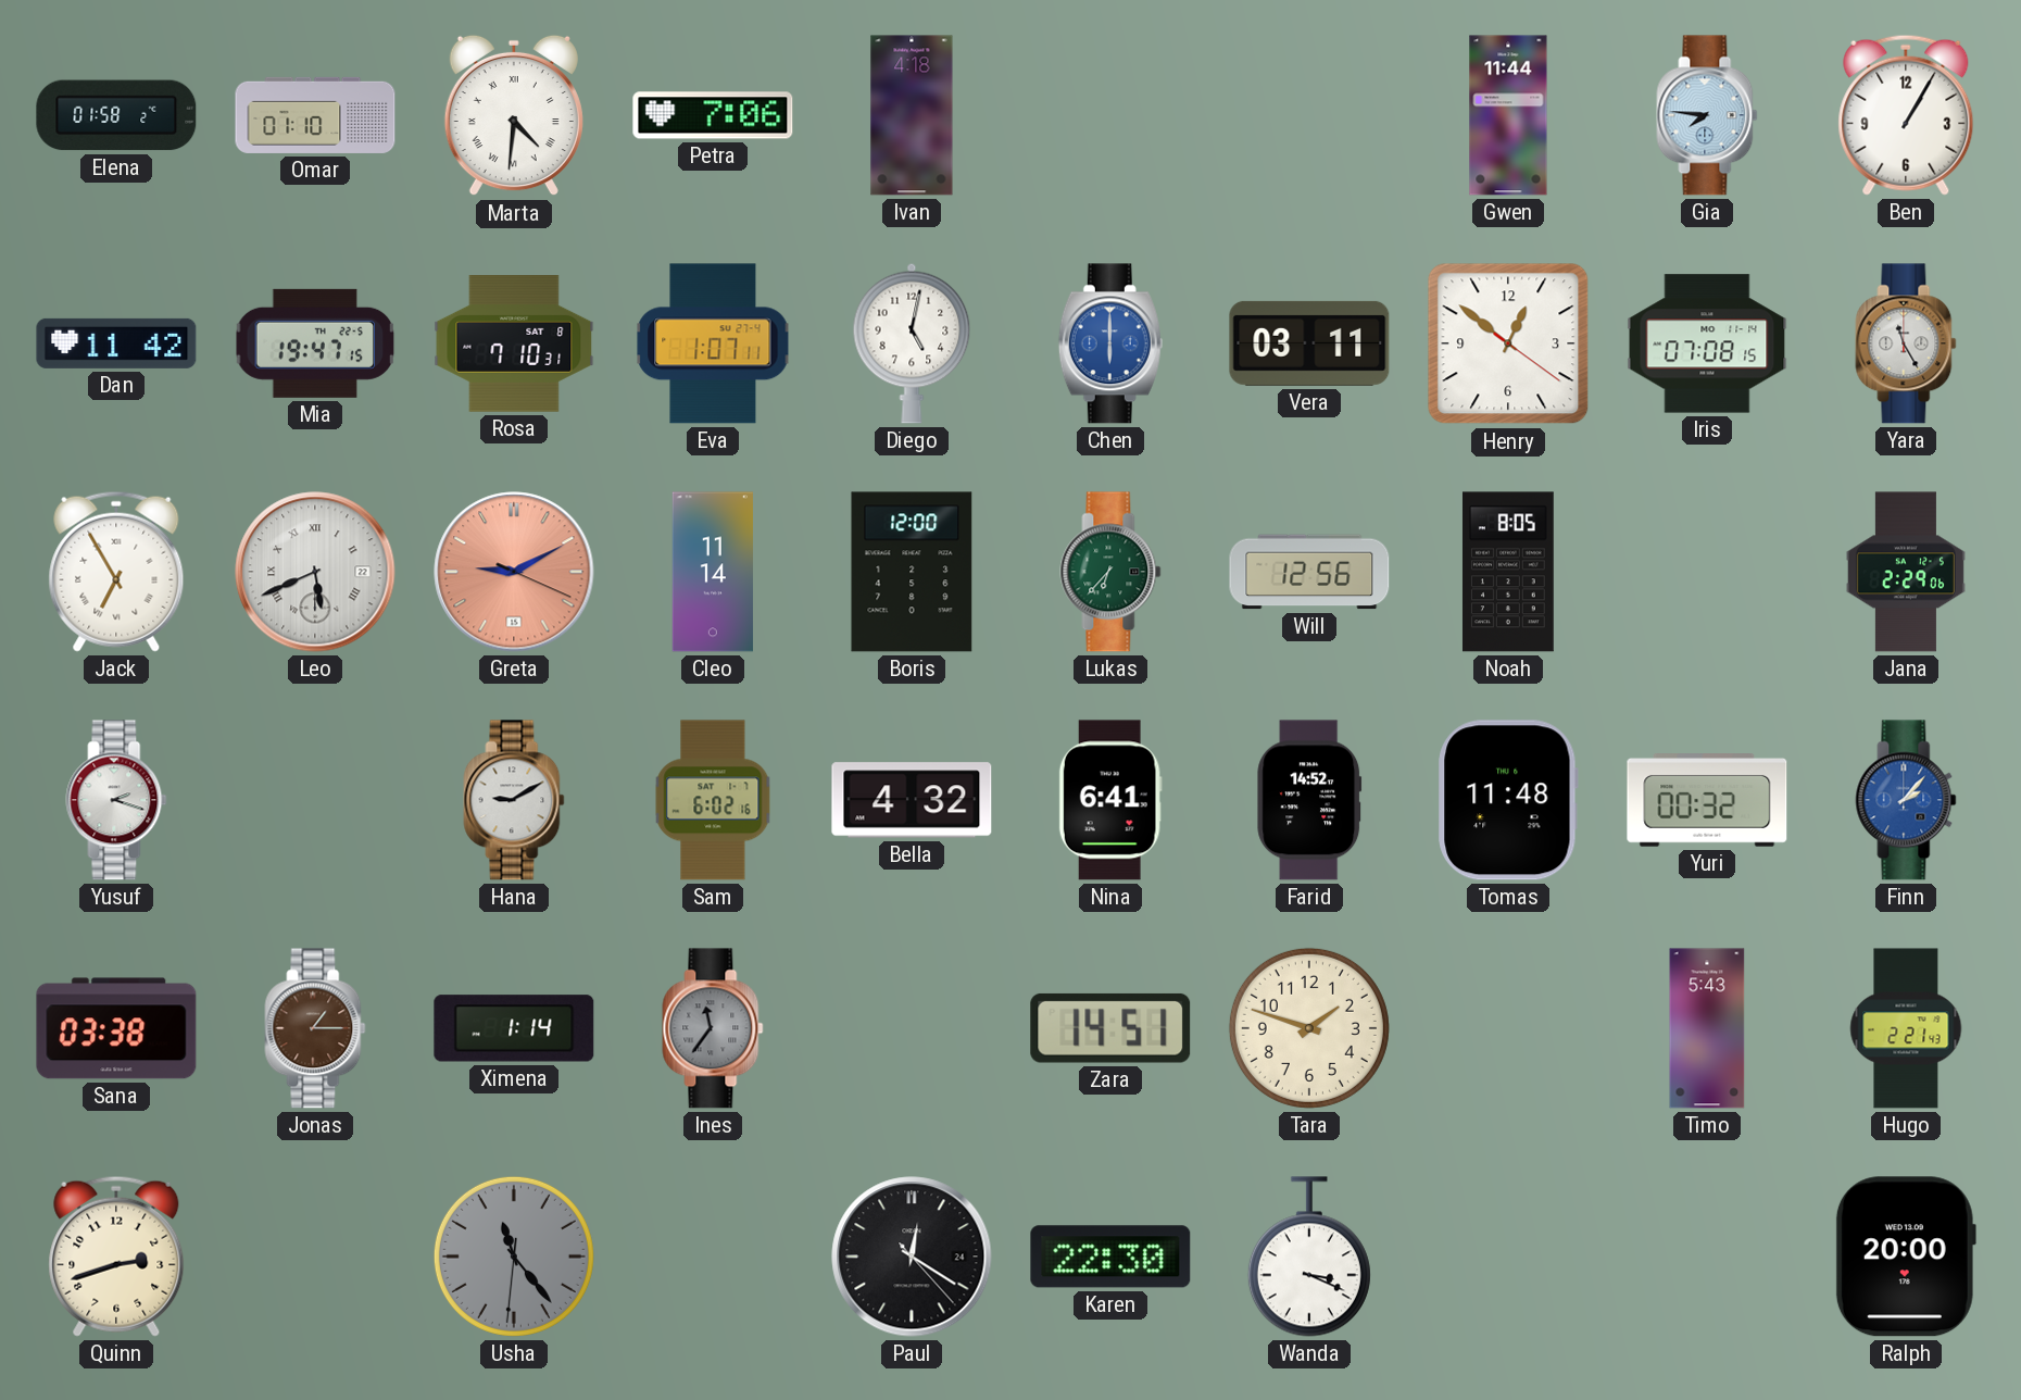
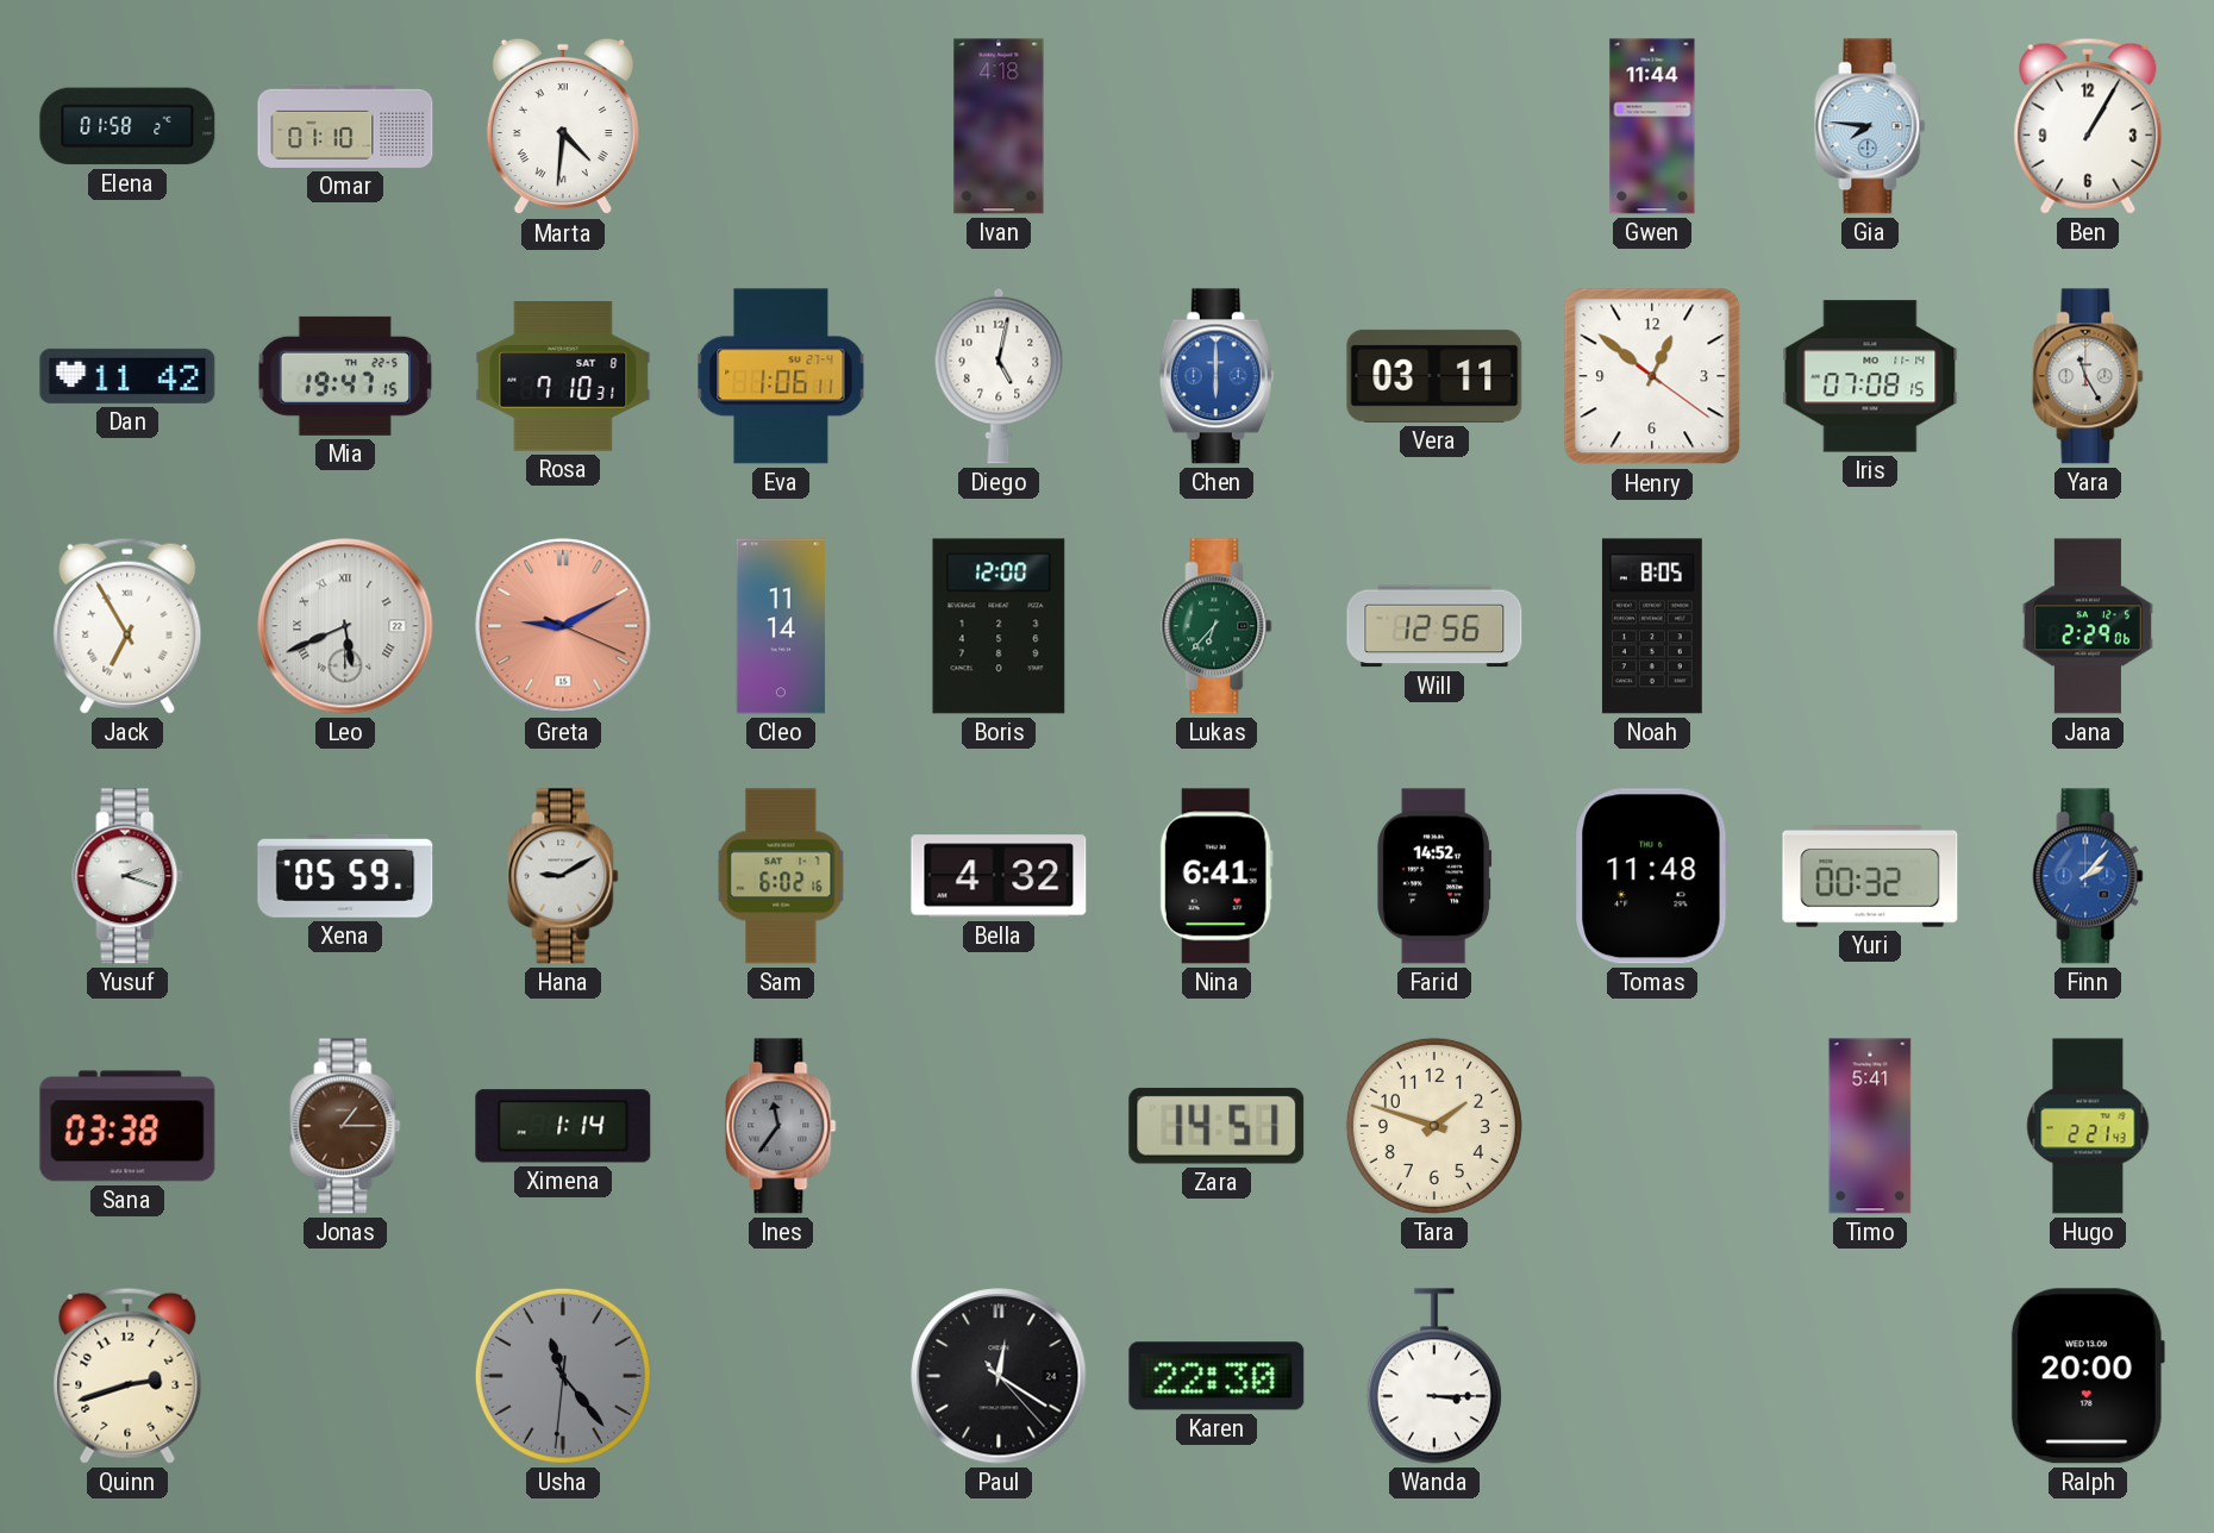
Petra: 7:06 -> none
Eva: 1:07 -> 1:06
Xena: none -> 05:59
Timo: 5:43 -> 5:41
Wanda: 3:19 -> 3:15
